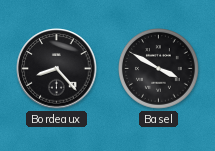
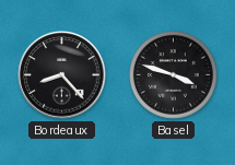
Basel: 3:50 -> 3:48
